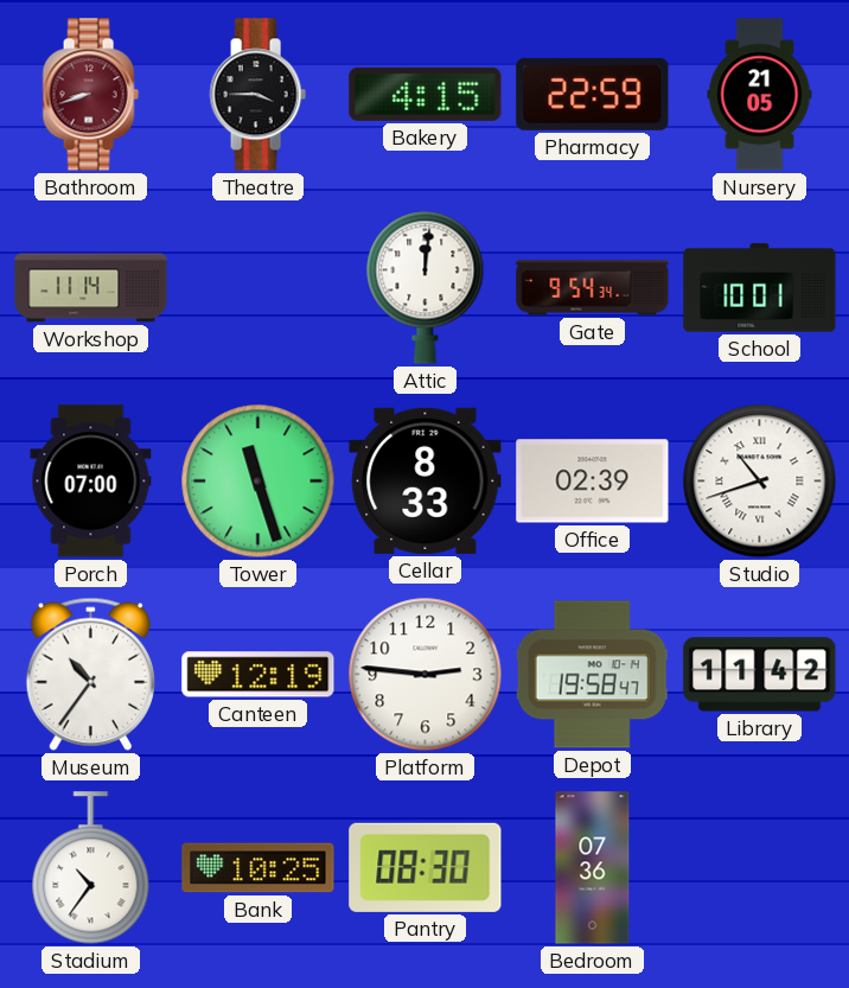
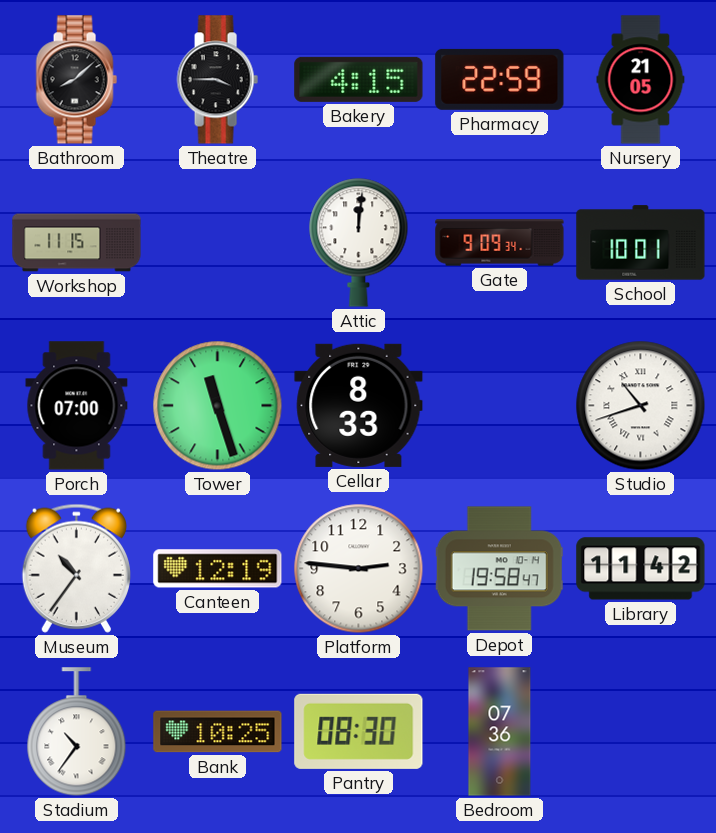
Bathroom: 8:42 -> 8:08
Bathroom dial: burgundy -> black
Workshop: 11:14 -> 11:15
Gate: 9:54 -> 9:09
Office: 02:39 -> none
